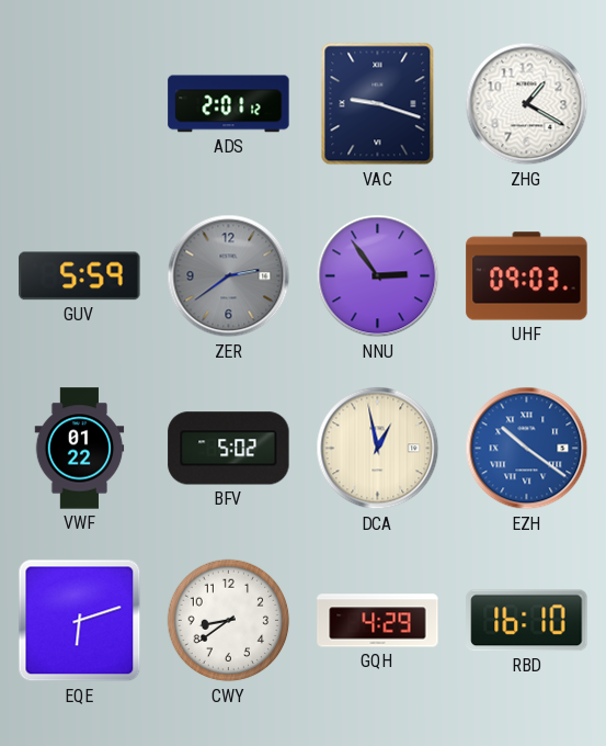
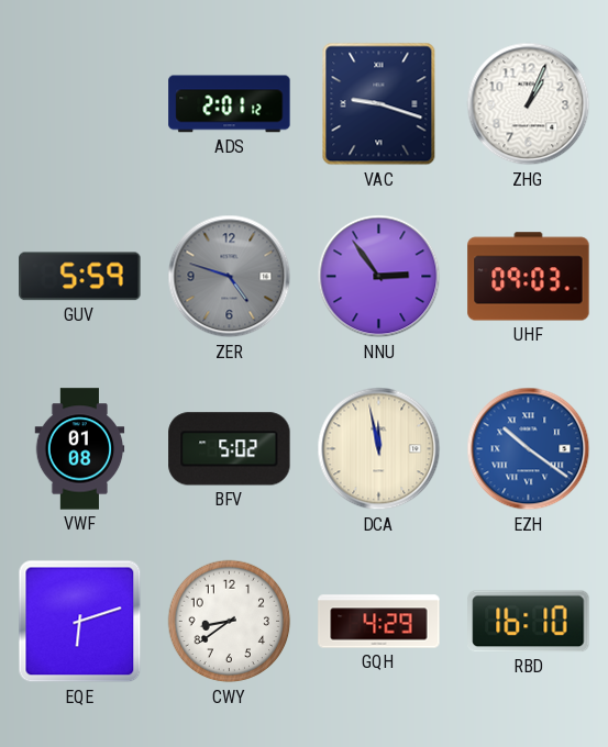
ZHG: 1:20 -> 1:04
ZER: 2:39 -> 4:48
VWF: 01:22 -> 01:08
DCA: 12:58 -> 11:58
